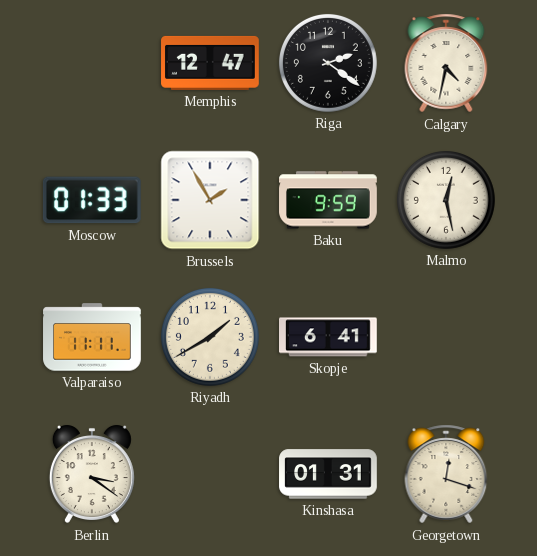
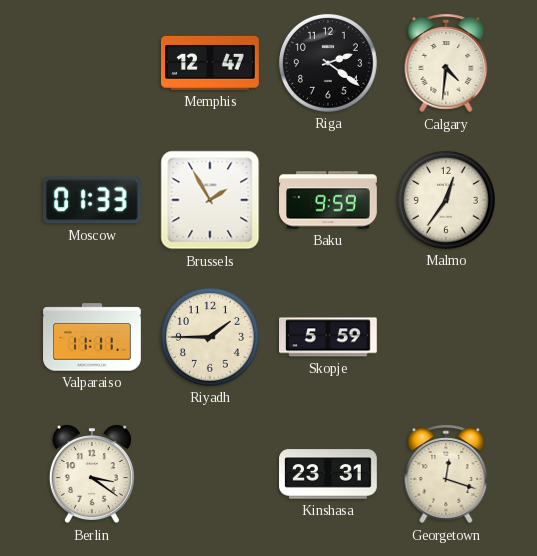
Calgary: 4:32 -> 4:31
Malmo: 12:28 -> 12:36
Riyadh: 1:40 -> 1:45
Skopje: 6:41 -> 5:59
Kinshasa: 01:31 -> 23:31
